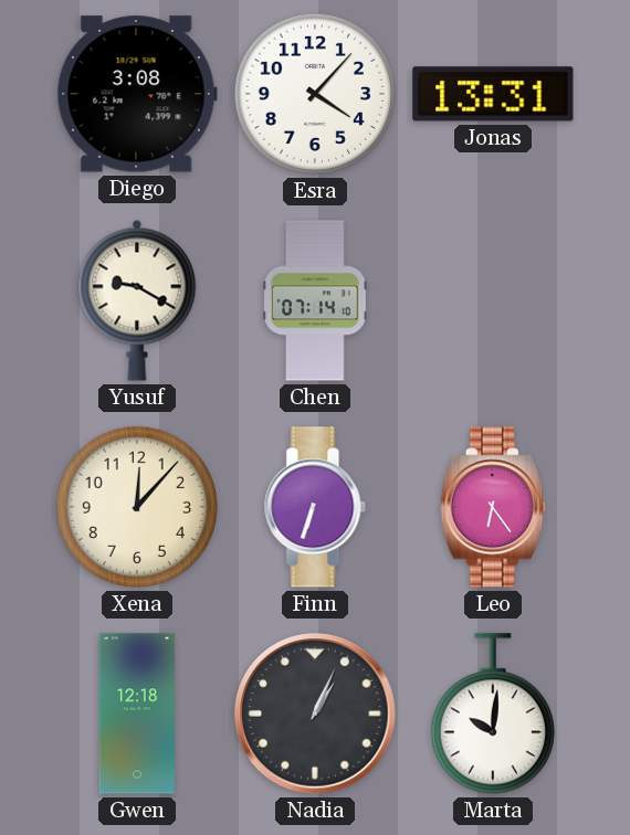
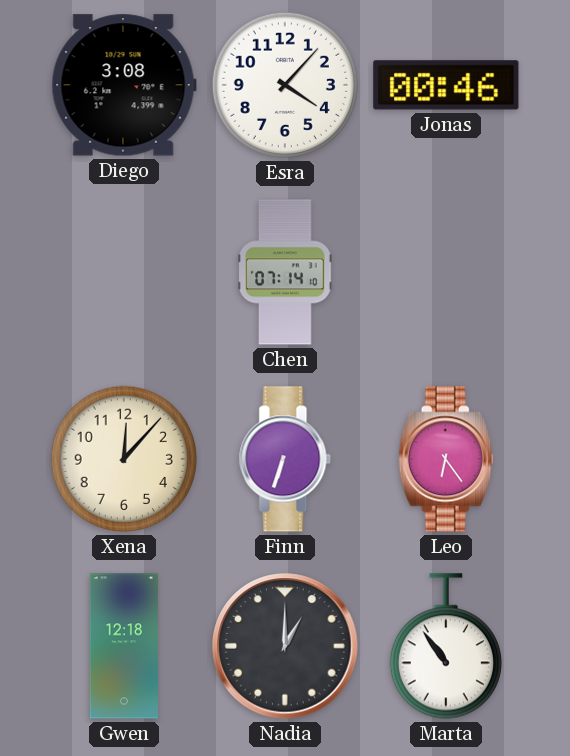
Jonas: 13:31 -> 00:46
Yusuf: 9:20 -> none
Nadia: 1:04 -> 1:00
Marta: 10:01 -> 10:54
